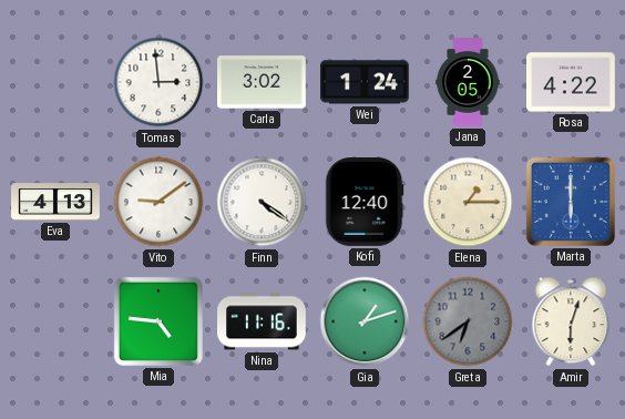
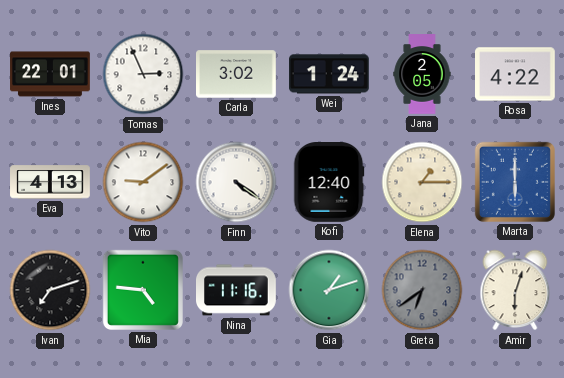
Ines: none -> 22:01
Tomas: 2:59 -> 2:56
Ivan: none -> 7:12
